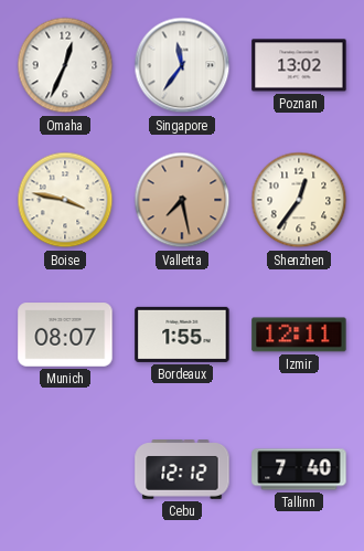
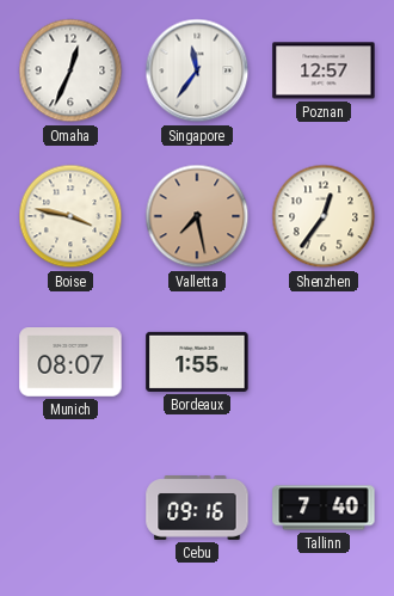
Poznan: 13:02 -> 12:57
Izmir: 12:11 -> none
Cebu: 12:12 -> 09:16
